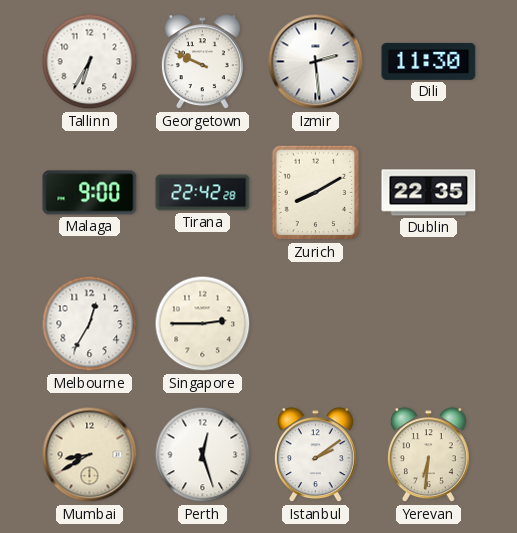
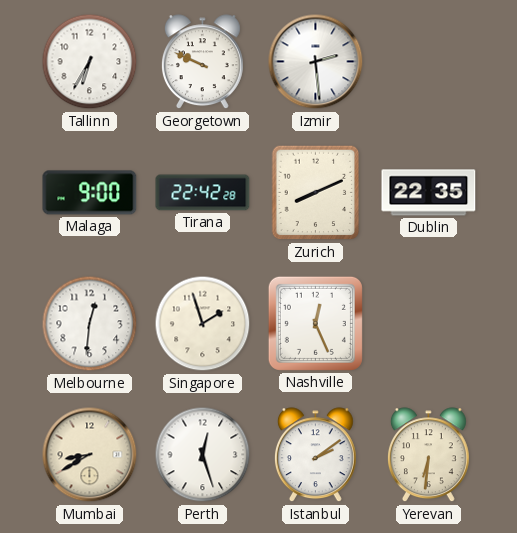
Dili: 11:30 -> none
Zurich: 8:10 -> 8:11
Melbourne: 12:35 -> 12:31
Singapore: 2:45 -> 1:57
Nashville: none -> 12:26
